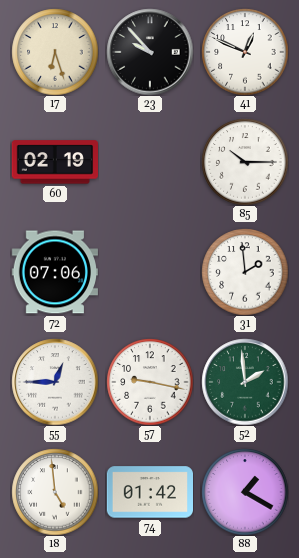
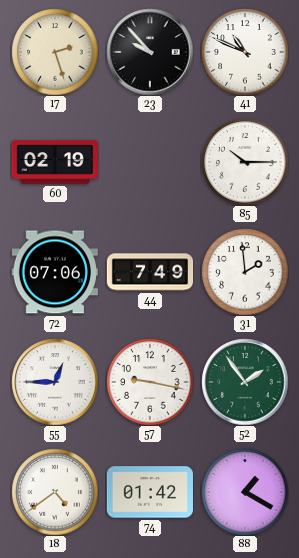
17: 6:27 -> 2:27
41: 12:49 -> 10:49
44: none -> 7:49
52: 1:59 -> 1:54
18: 4:59 -> 4:39
